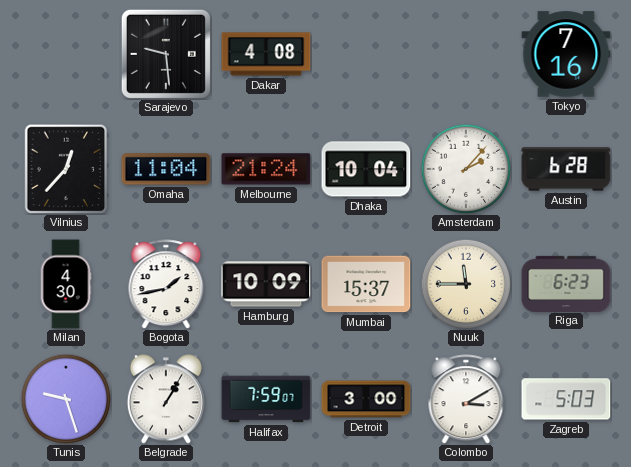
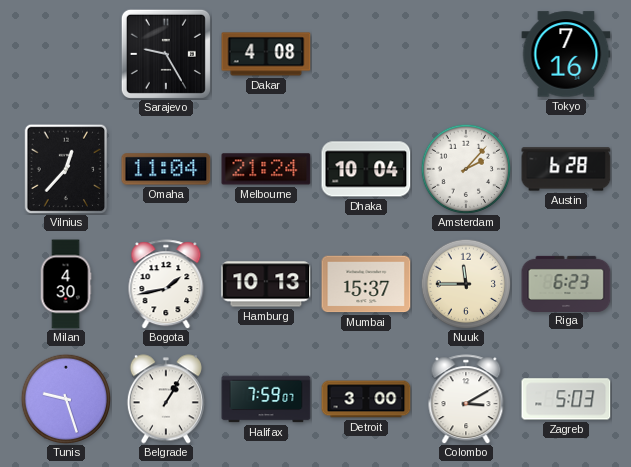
Sarajevo: 9:29 -> 9:25
Hamburg: 10:09 -> 10:13
